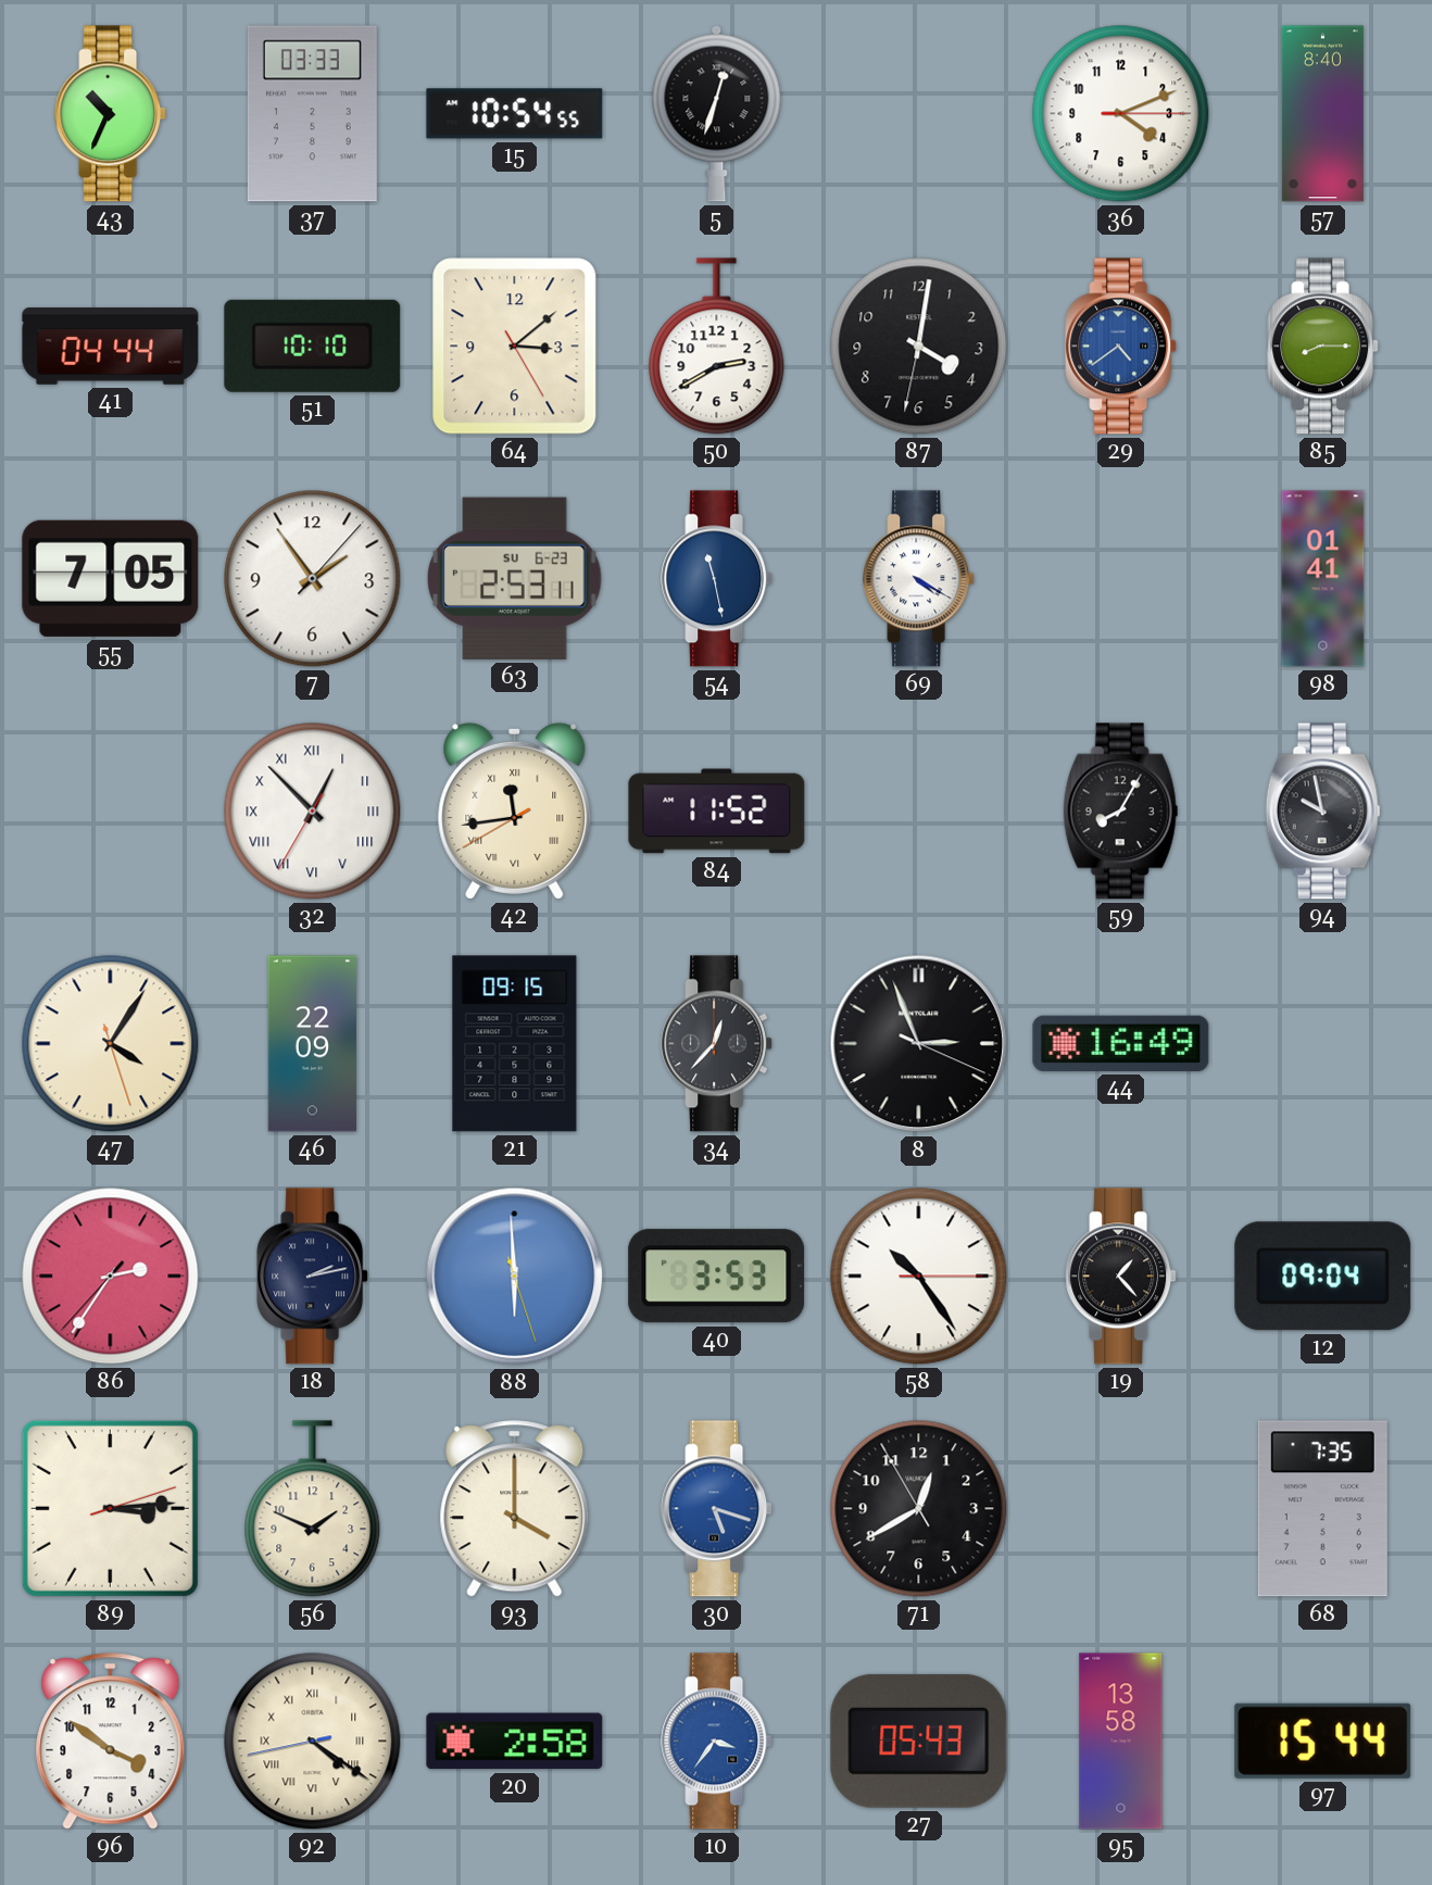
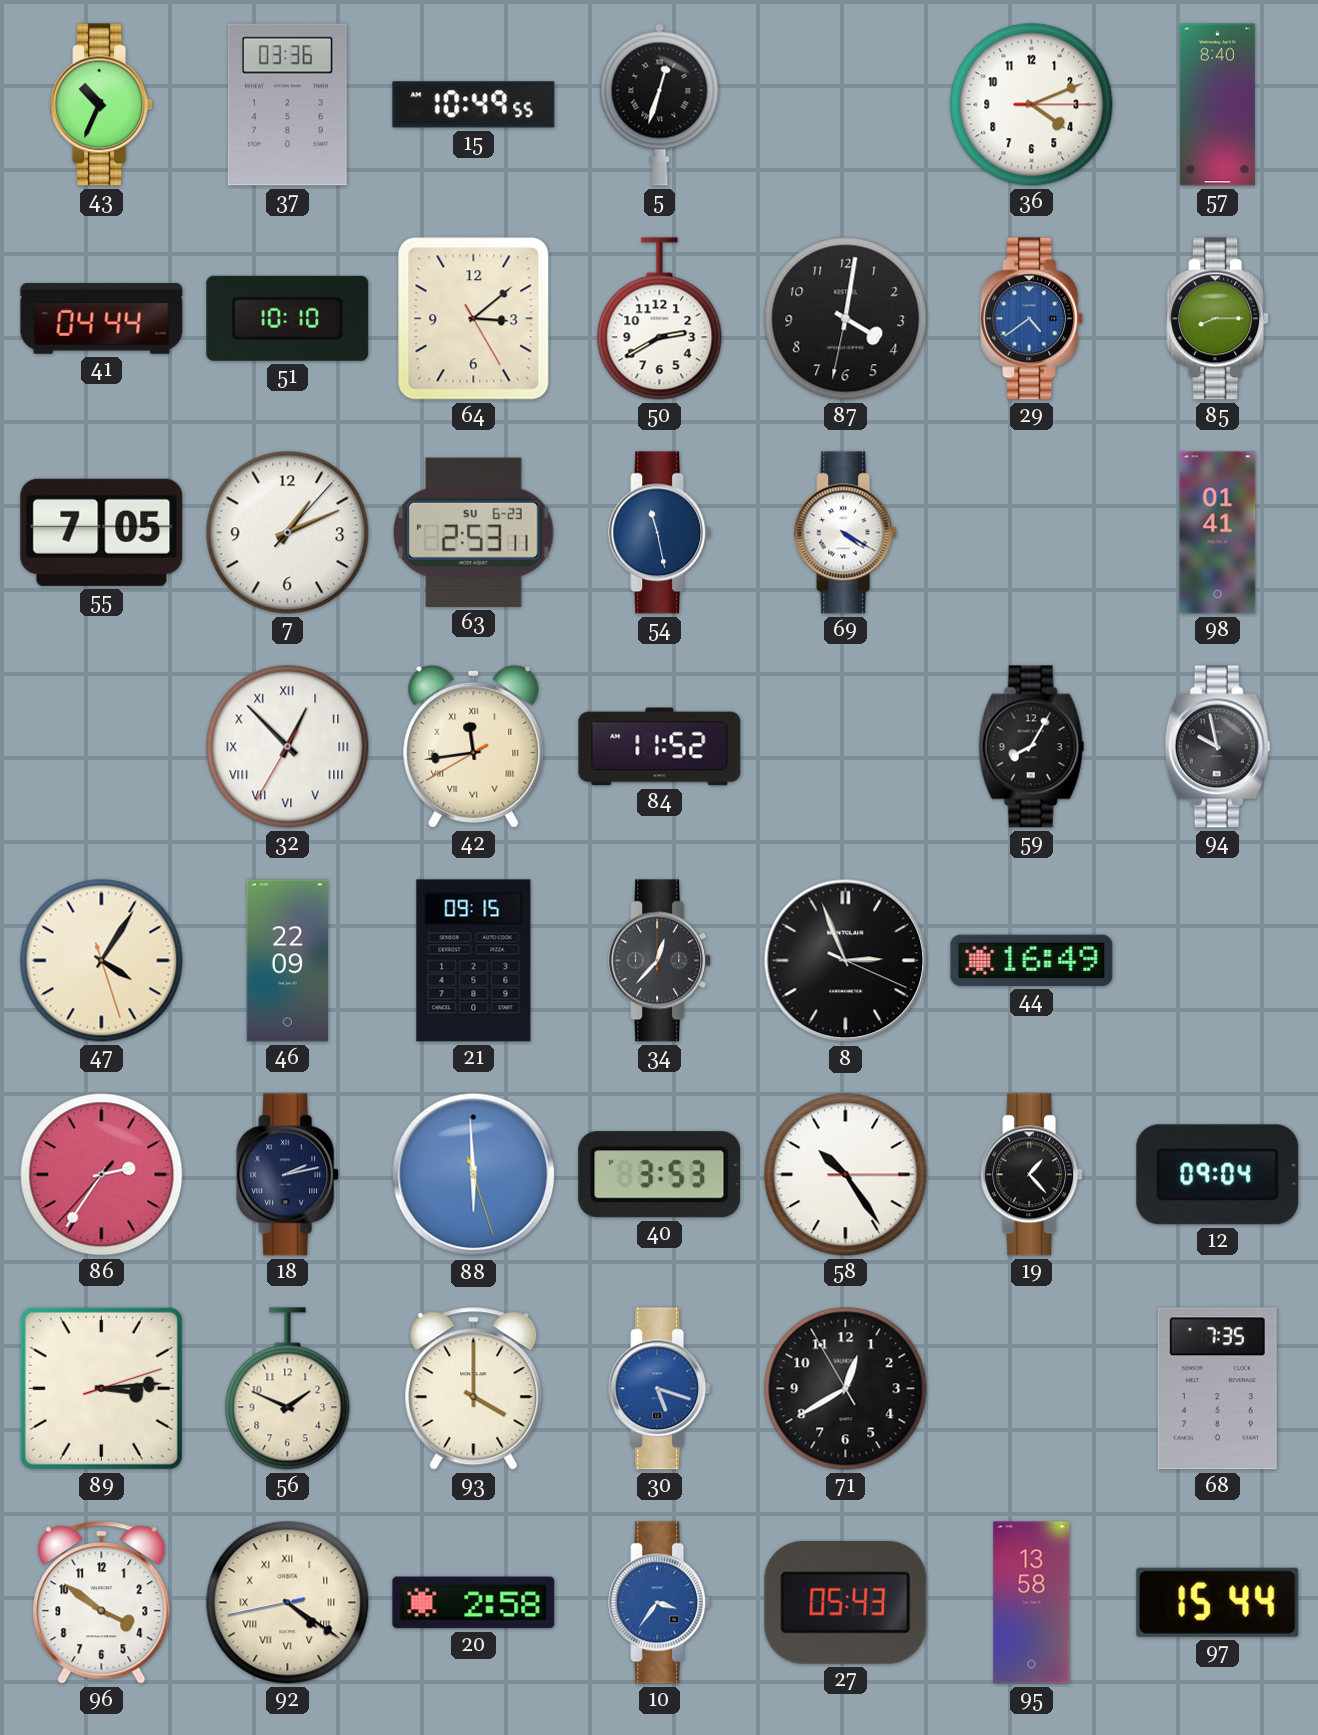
37: 03:33 -> 03:36
15: 10:54 -> 10:49
7: 1:54 -> 1:11
